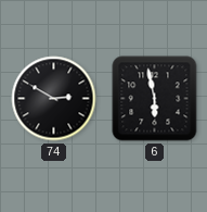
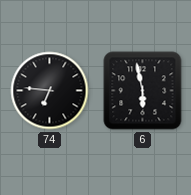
74: 2:50 -> 6:46
